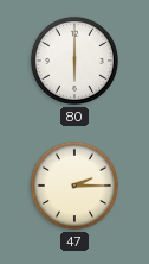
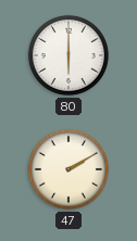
47: 2:15 -> 2:10
